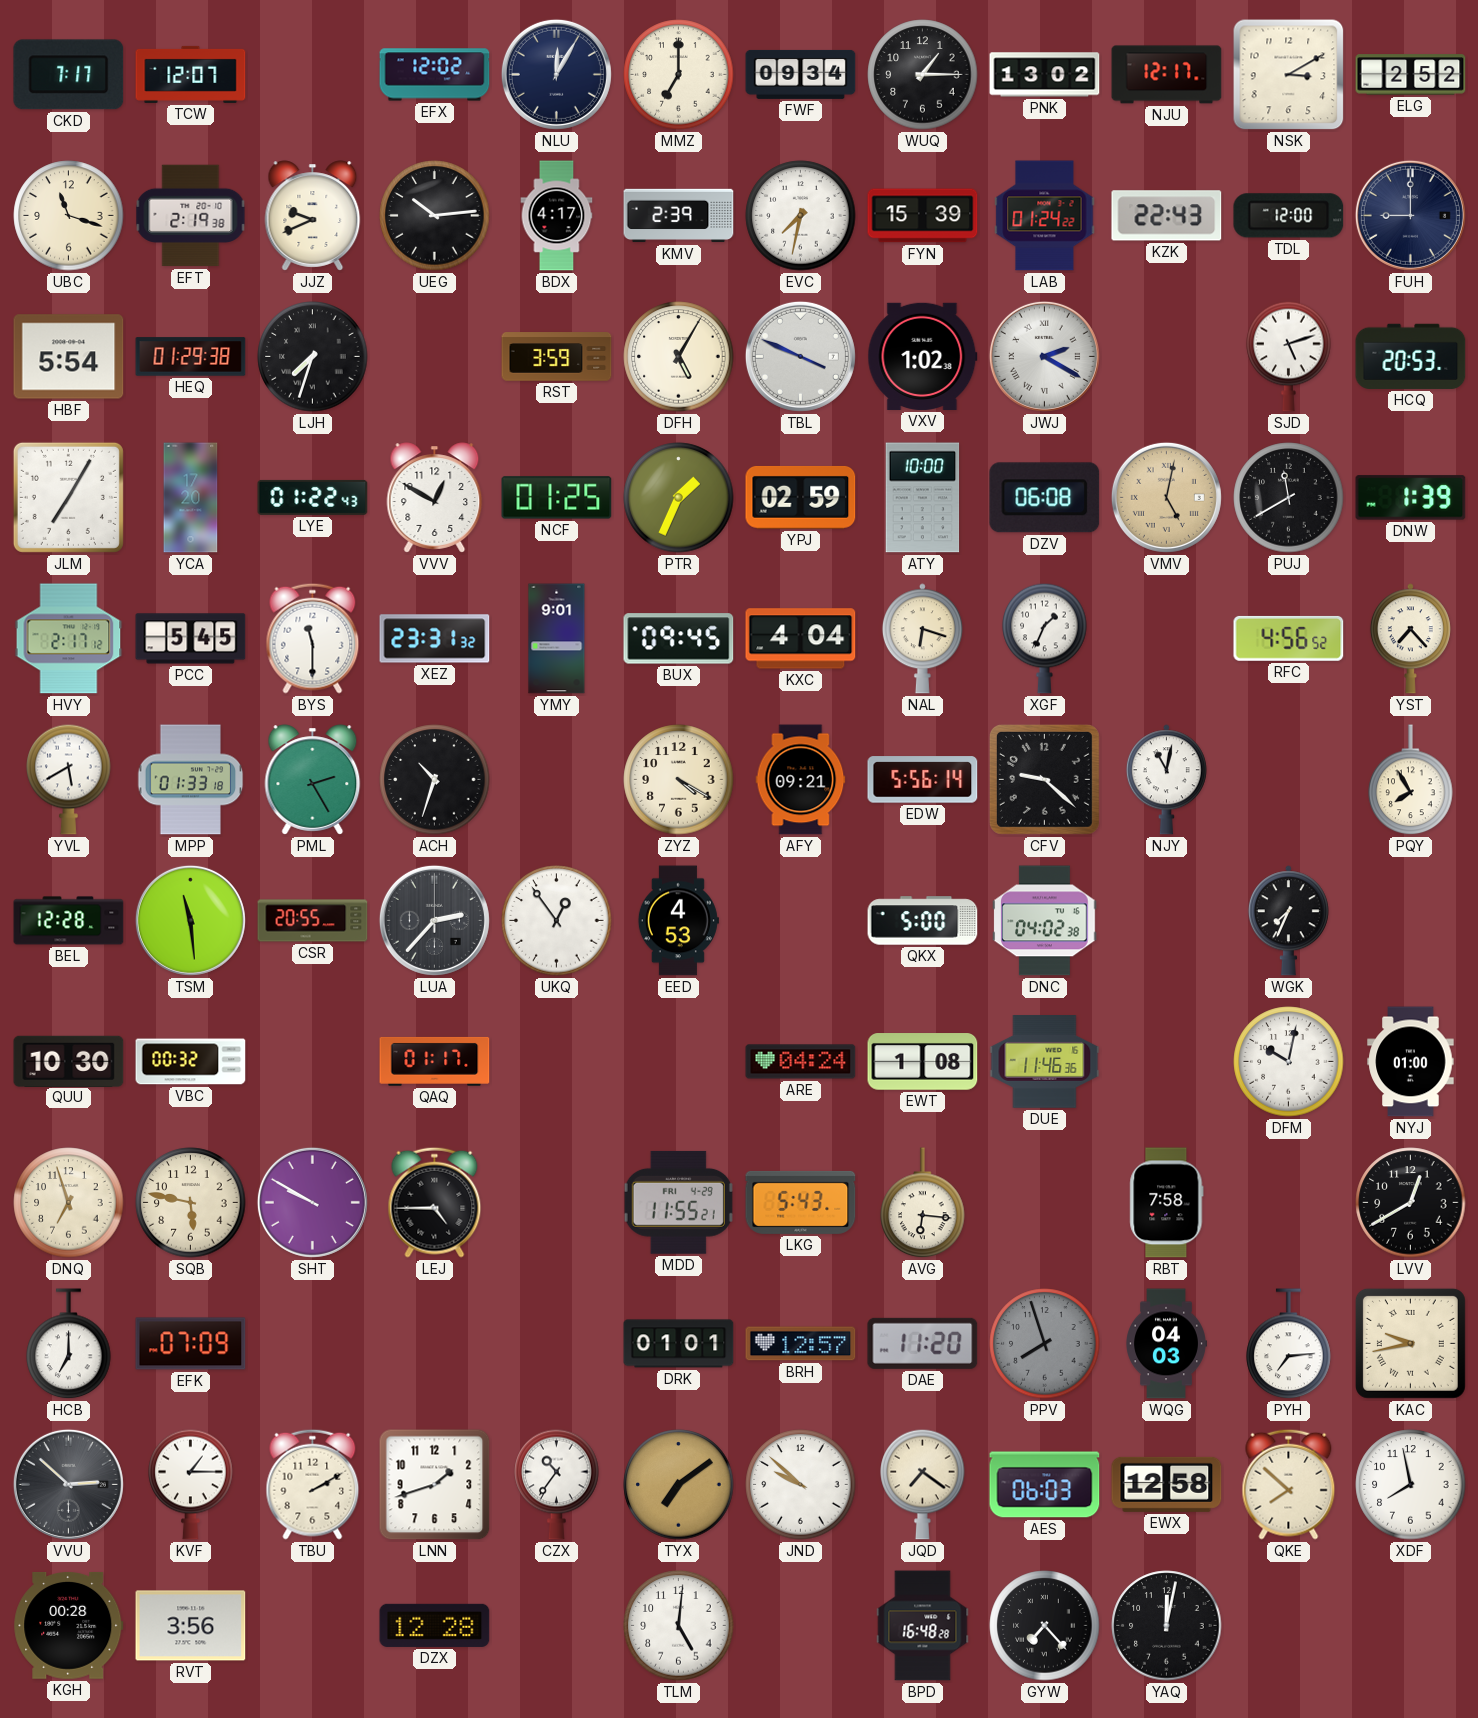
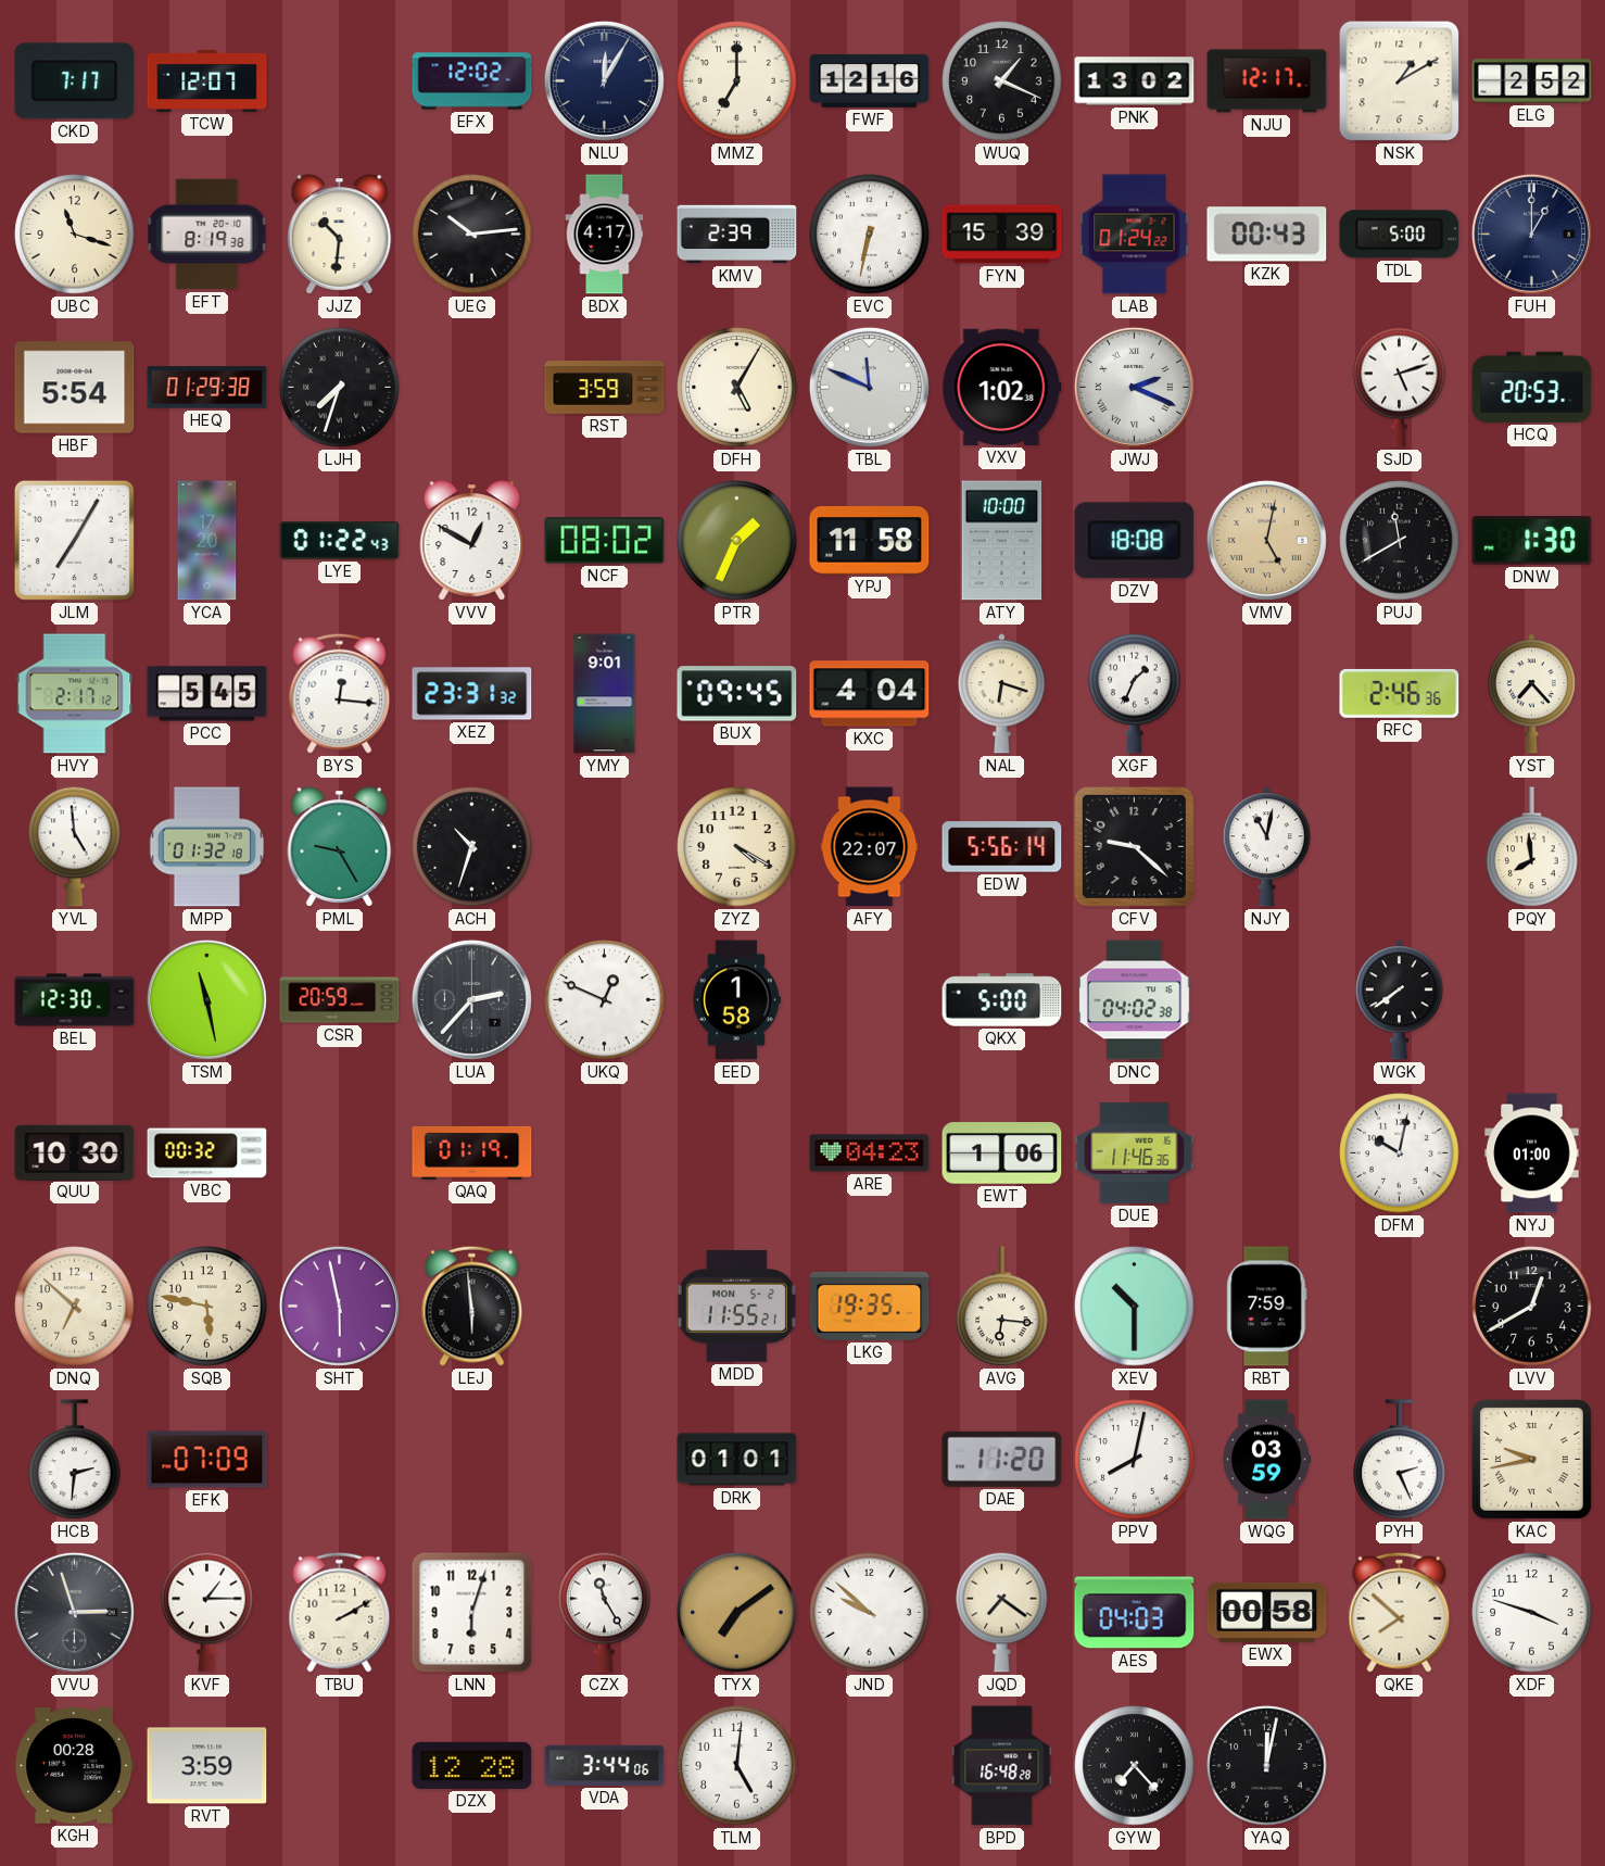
FWF: 09:34 -> 12:16
WUQ: 1:15 -> 1:19
NSK: 3:10 -> 1:10
EFT: 2:19 -> 8:19
JJZ: 9:41 -> 10:31
EVC: 7:32 -> 6:32
KZK: 22:43 -> 00:43
TDL: 12:00 -> 5:00
FUH: 9:00 -> 1:00
TBL: 3:49 -> 11:49
JWJ: 2:20 -> 2:19
NCF: 01:25 -> 08:02
YPJ: 02:59 -> 11:58
DZV: 06:08 -> 18:08
DNW: 1:39 -> 1:30
BYS: 11:30 -> 12:16
RFC: 4:56 -> 2:46
YVL: 5:40 -> 4:59
MPP: 01:33 -> 01:32
PML: 2:25 -> 9:25
AFY: 09:21 -> 22:07
PQY: 7:55 -> 7:59
BEL: 12:28 -> 12:30
TSM: 11:29 -> 11:28
CSR: 20:55 -> 20:59
UKQ: 12:54 -> 12:49
EED: 4:53 -> 1:58
WGK: 7:34 -> 7:39
QAQ: 01:17 -> 01:19
ARE: 04:24 -> 04:23
EWT: 1:08 -> 1:06
DNQ: 6:57 -> 6:52
SHT: 9:50 -> 5:58
LEJ: 4:45 -> 5:59
MDD date: FRI 4-29 -> MON 5-2
LKG: 5:43 -> 19:35
XEV: none -> 10:30
RBT: 7:58 -> 7:59
HCB: 7:00 -> 2:31
BRH: 12:57 -> none
PPV: 7:57 -> 8:02
PPV dial: grey -> white
WQG: 04:03 -> 03:59
PYH: 7:14 -> 2:26
VVU: 2:52 -> 2:57
LNN: 1:42 -> 6:03
CZX: 10:36 -> 11:25
AES: 06:03 -> 04:03
EWX: 12:58 -> 00:58
XDF: 7:58 -> 3:48
RVT: 3:56 -> 3:59
VDA: none -> 3:44
